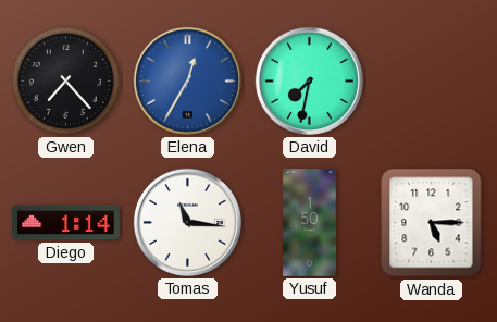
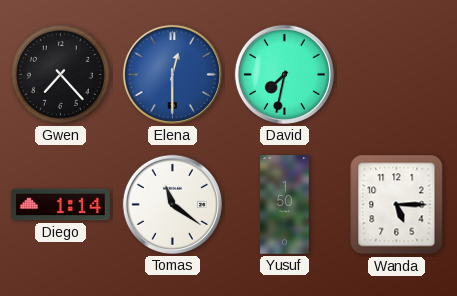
Elena: 12:35 -> 12:30
Tomas: 11:16 -> 11:21
